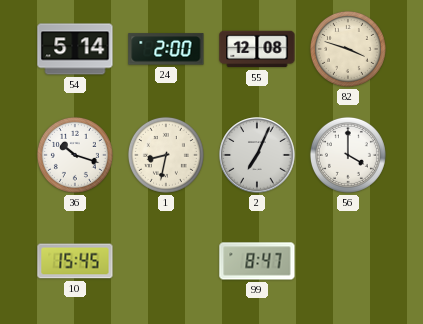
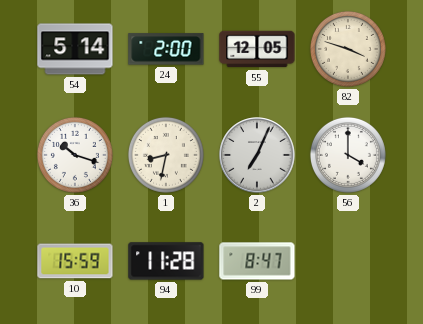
55: 12:08 -> 12:05
10: 15:45 -> 15:59
94: none -> 11:28
